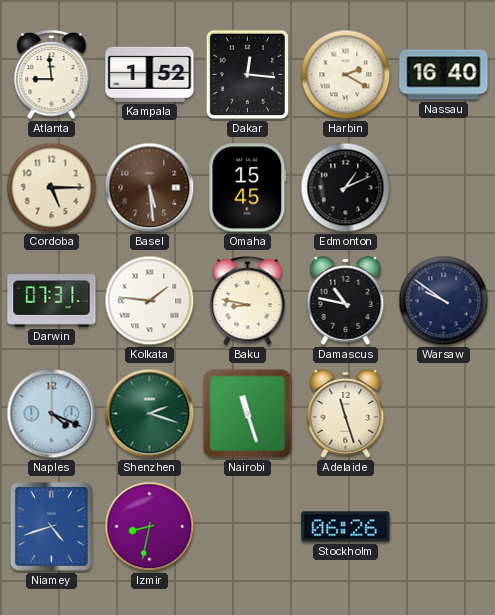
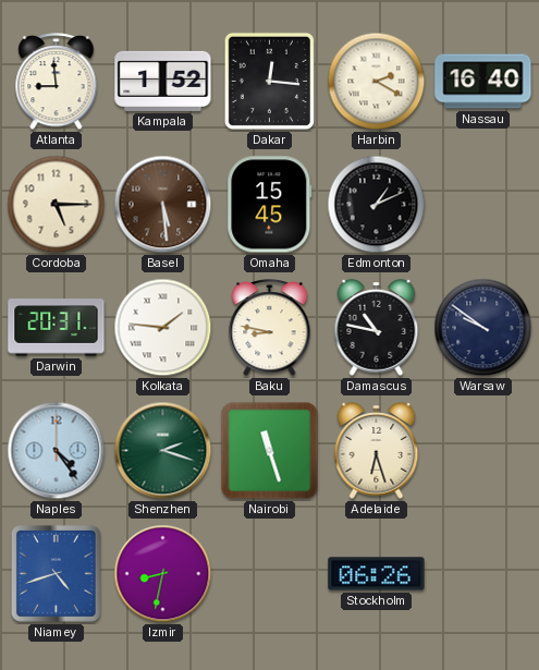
Darwin: 07:31 -> 20:31
Naples: 4:19 -> 4:24
Adelaide: 11:27 -> 6:27
